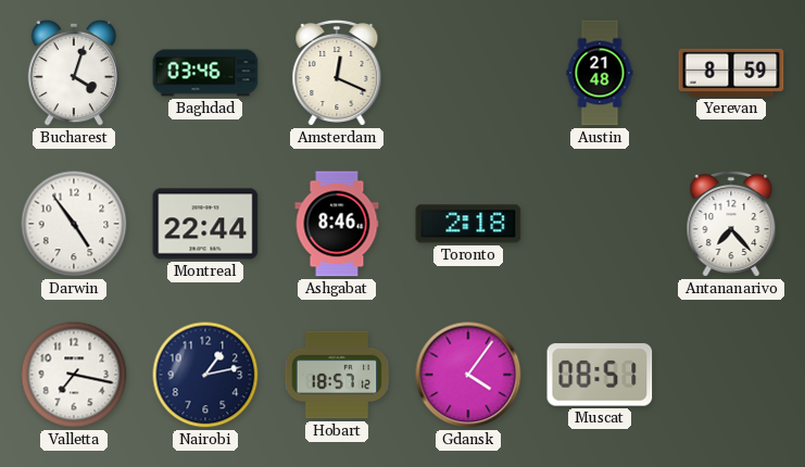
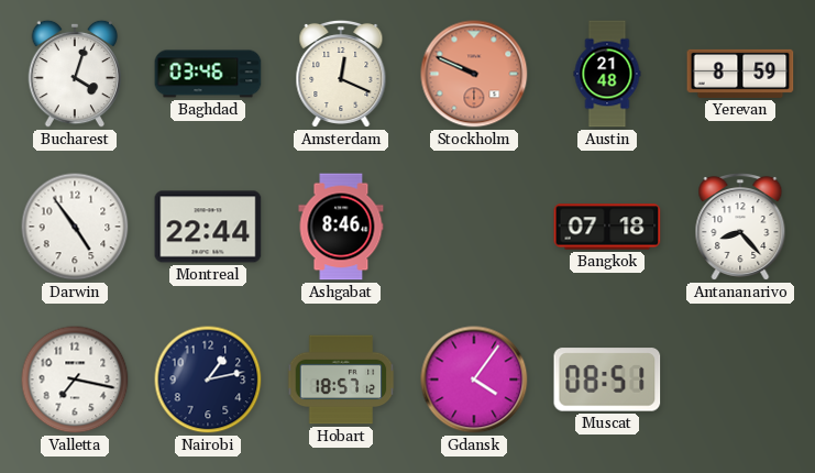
Stockholm: none -> 9:49
Toronto: 2:18 -> none
Bangkok: none -> 07:18
Antananarivo: 7:23 -> 8:23
